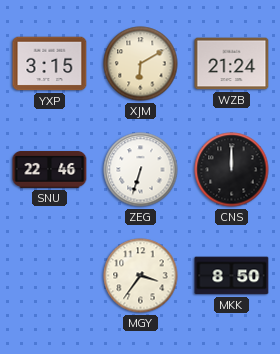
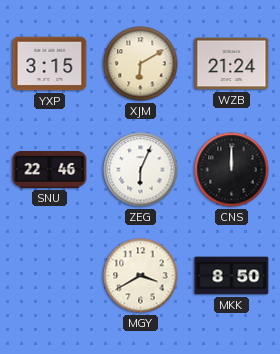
ZEG: 6:33 -> 6:04
MGY: 3:36 -> 3:40
